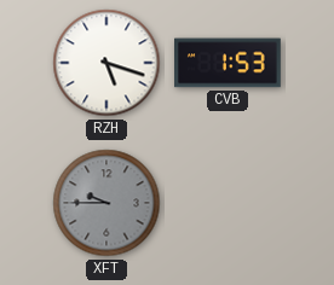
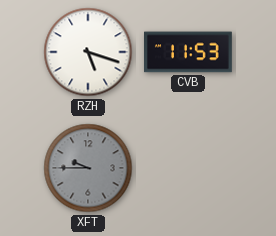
CVB: 1:53 -> 11:53
